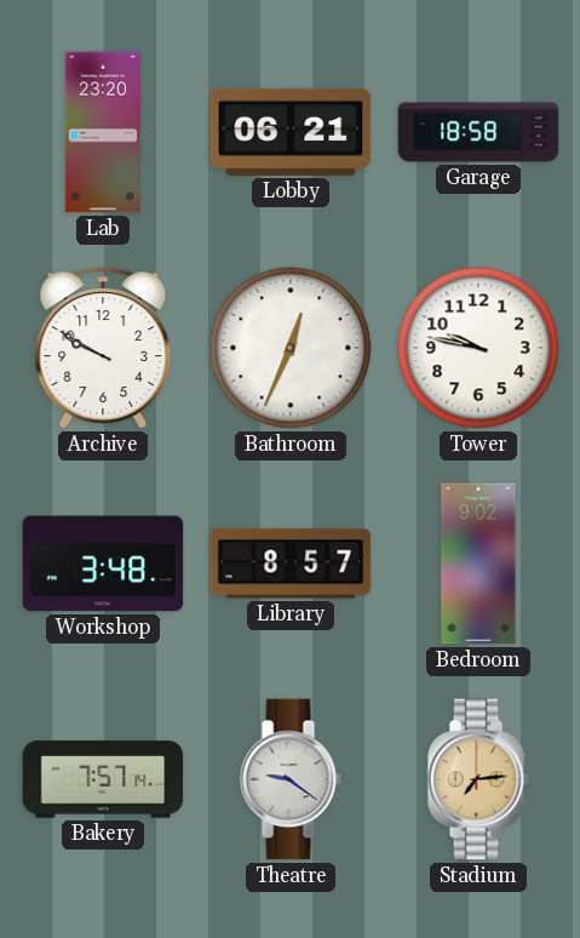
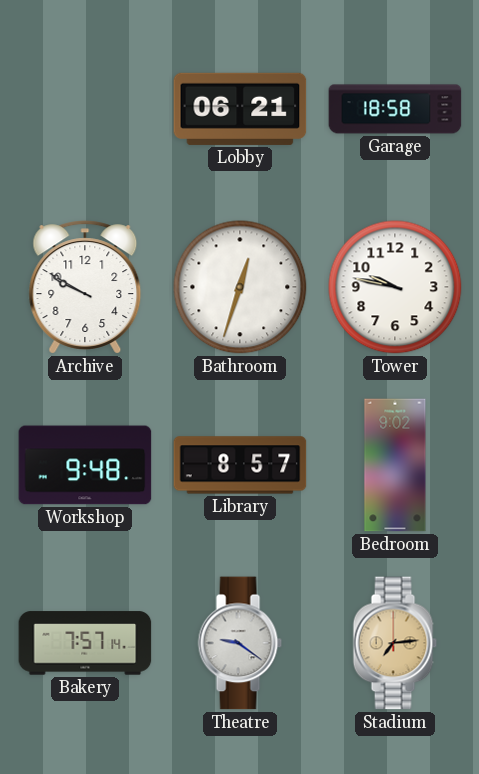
Lab: 23:20 -> none
Bathroom: 12:34 -> 12:33
Workshop: 3:48 -> 9:48
